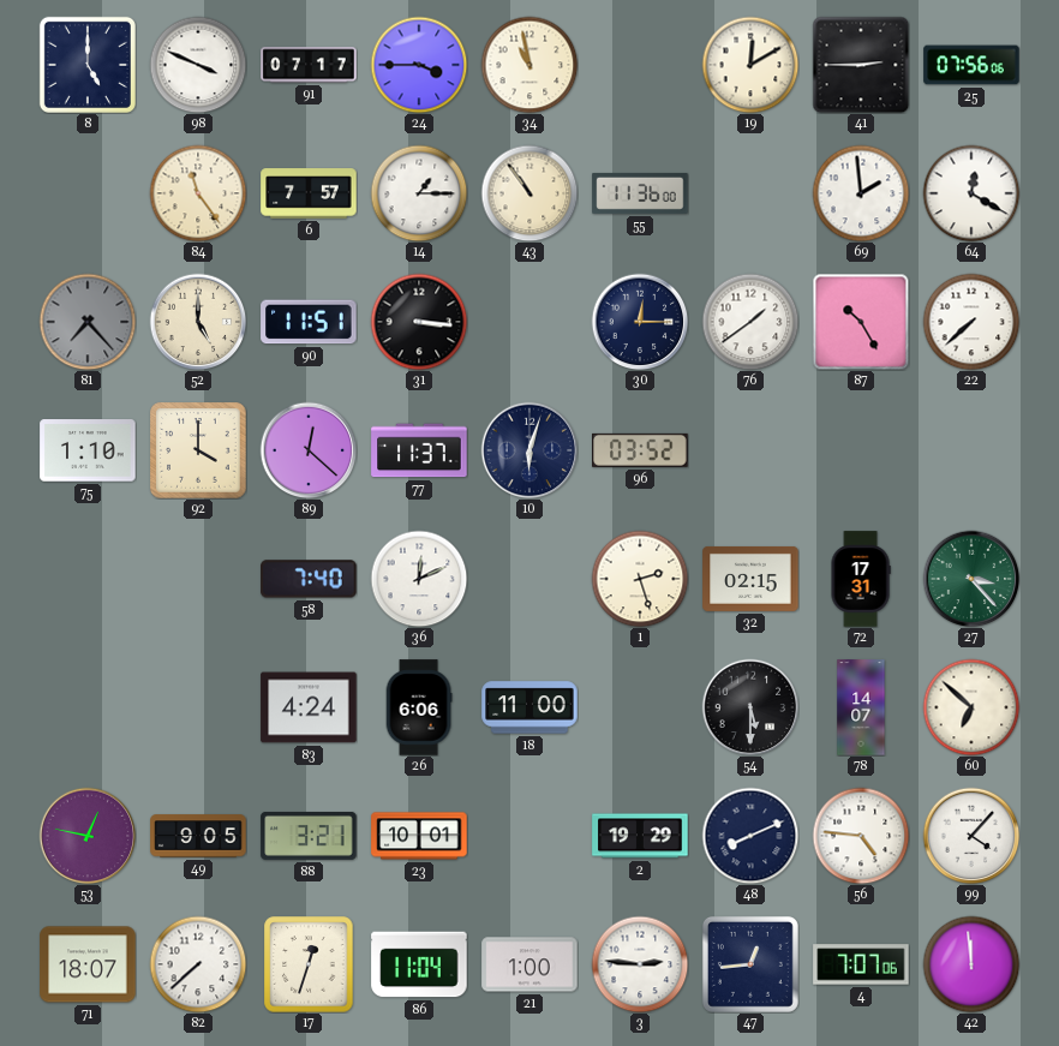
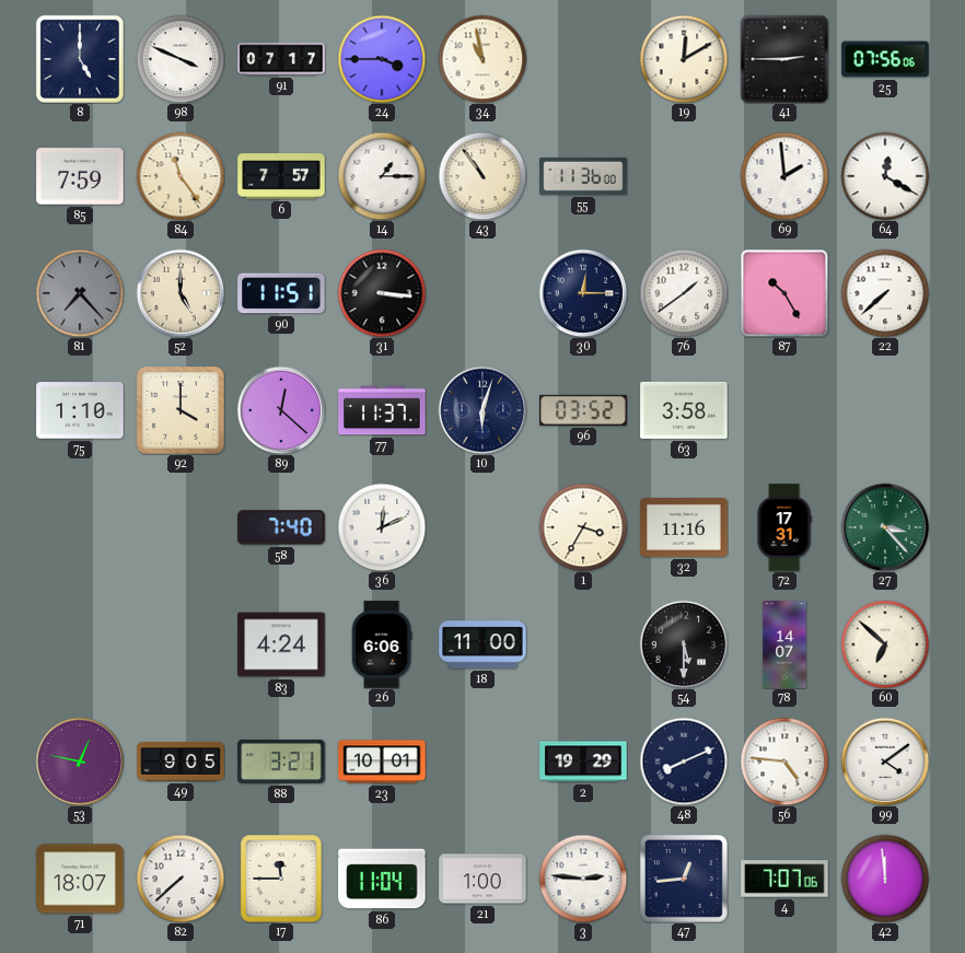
85: none -> 7:59
63: none -> 3:58
1: 2:27 -> 3:35
32: 02:15 -> 11:16
99: 4:07 -> 4:09
17: 12:33 -> 11:45
